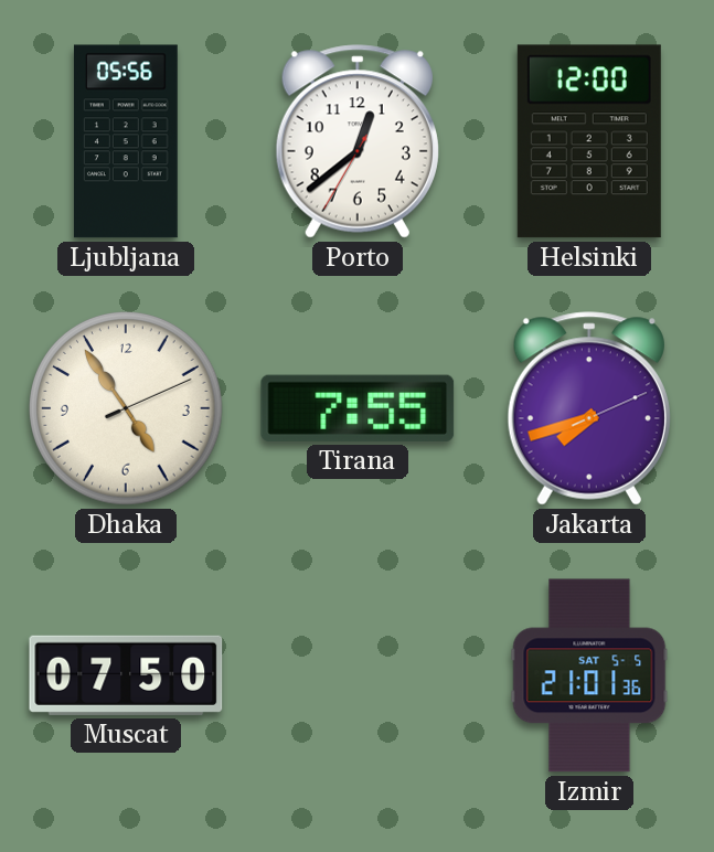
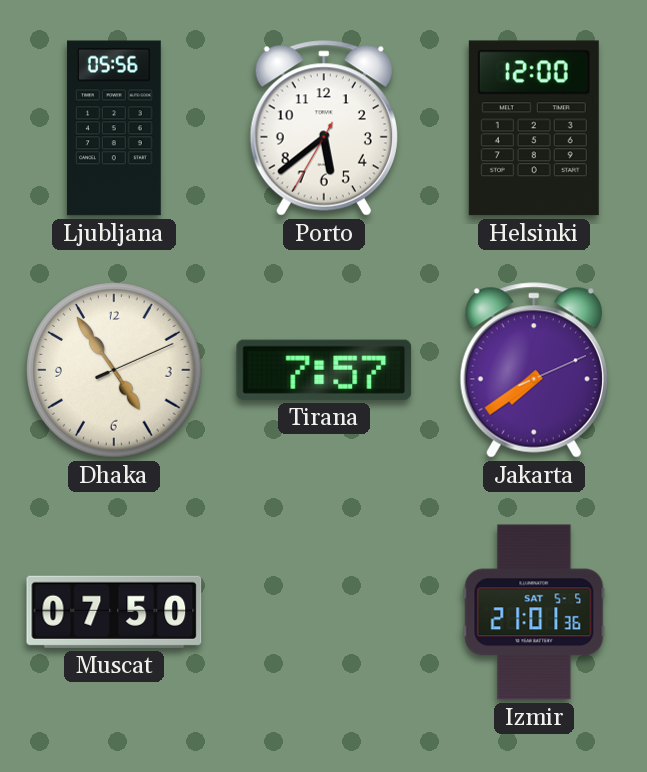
Porto: 12:38 -> 5:38
Tirana: 7:55 -> 7:57
Jakarta: 7:42 -> 7:39
